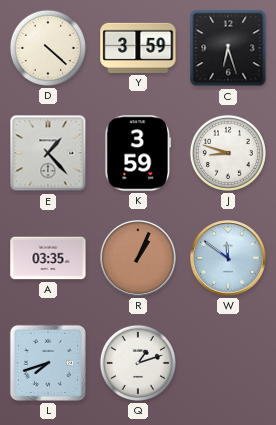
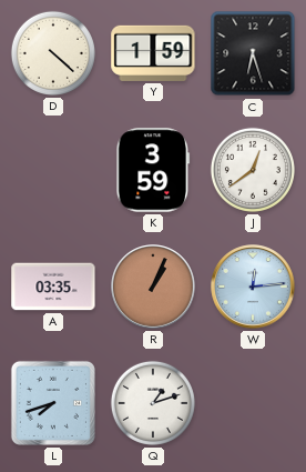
Y: 3:59 -> 1:59
E: 1:23 -> none
J: 8:48 -> 12:39
W: 11:51 -> 12:14
